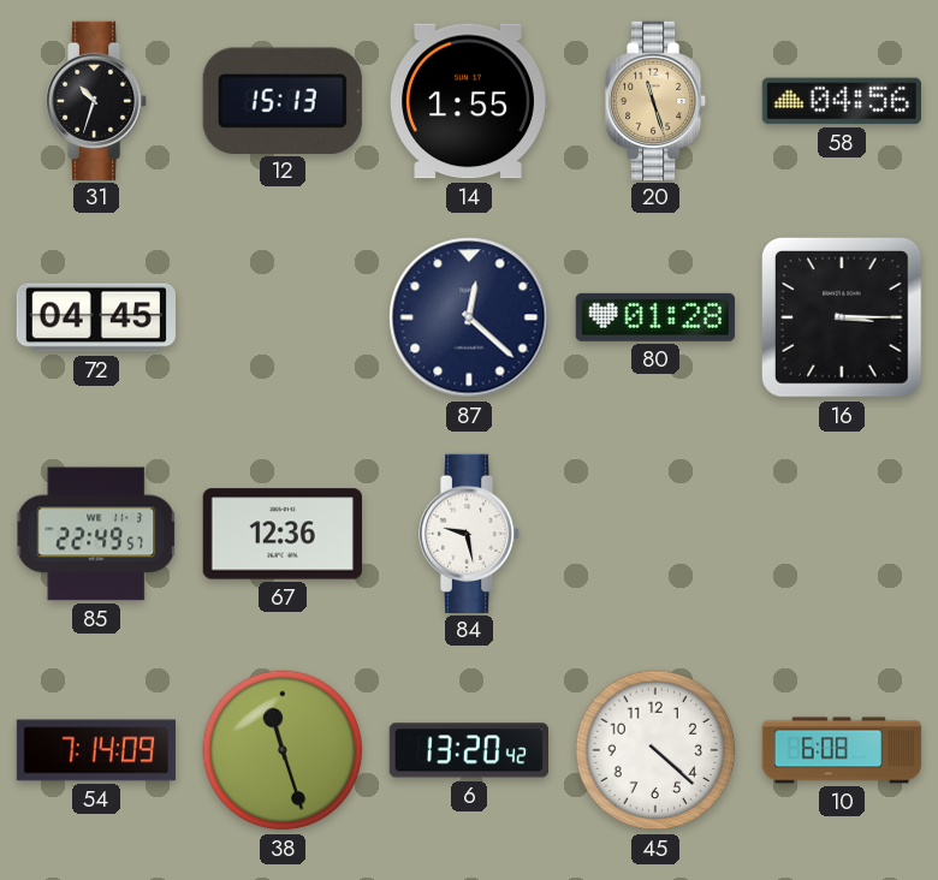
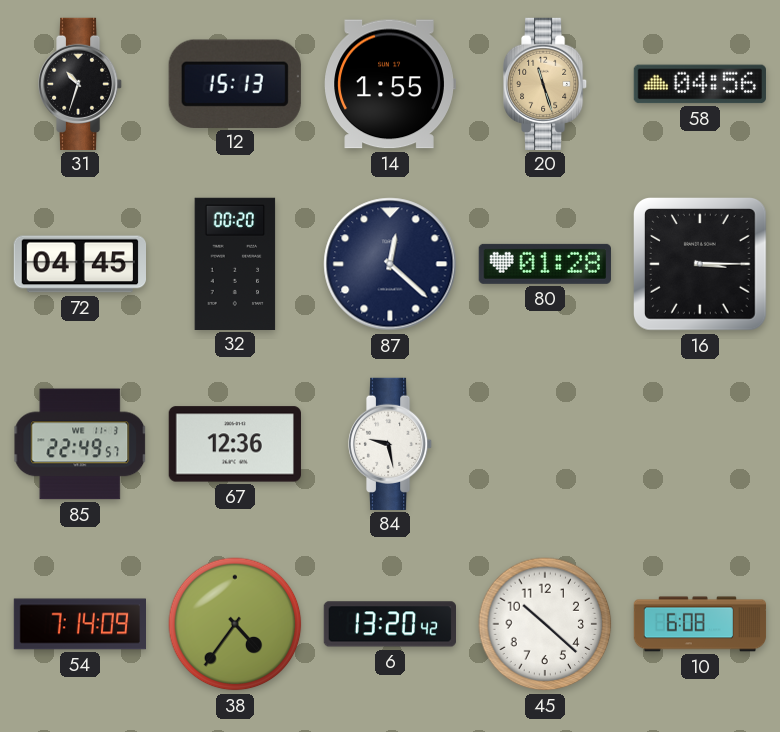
32: none -> 00:20
38: 11:27 -> 4:36
45: 4:22 -> 10:22
